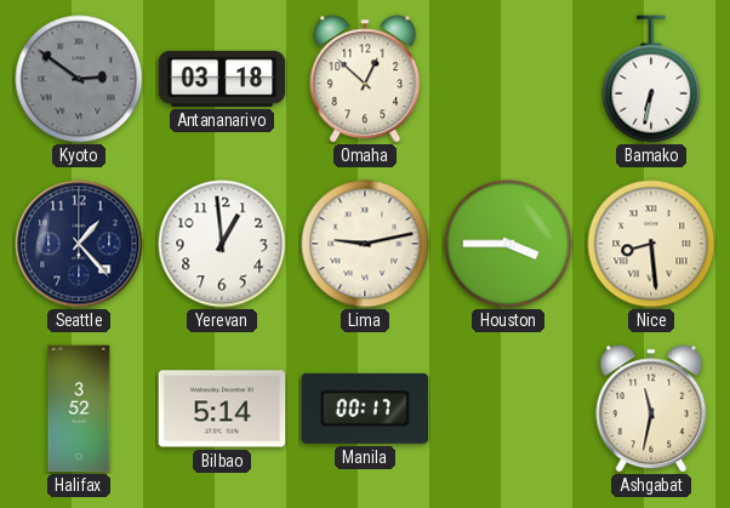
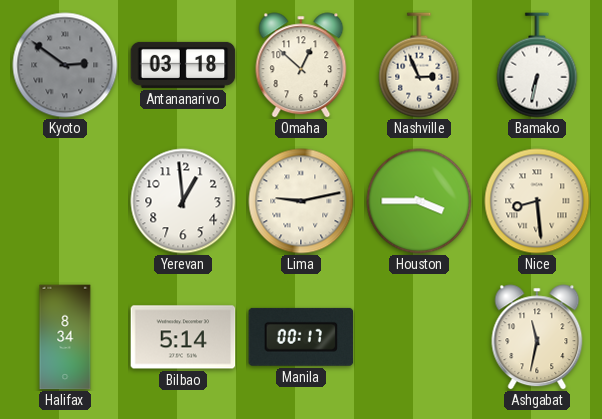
Nashville: none -> 2:56
Seattle: 1:23 -> none
Halifax: 3:52 -> 8:34
